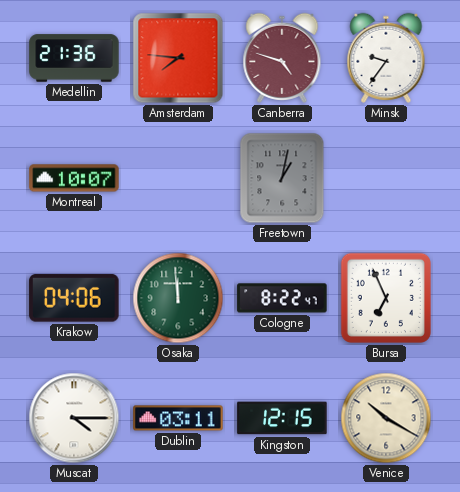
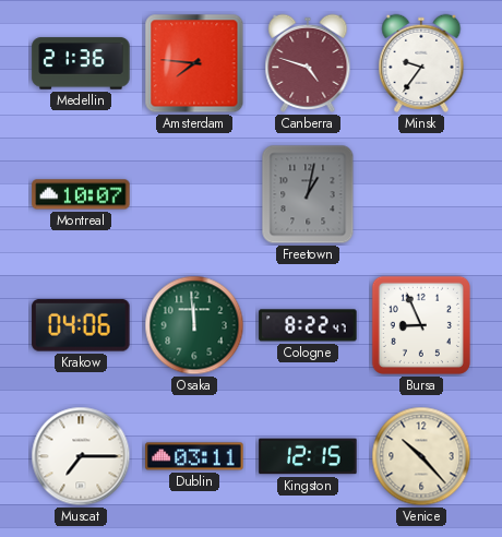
Bursa: 6:56 -> 8:56
Muscat: 4:15 -> 7:15
Venice: 10:20 -> 10:23
